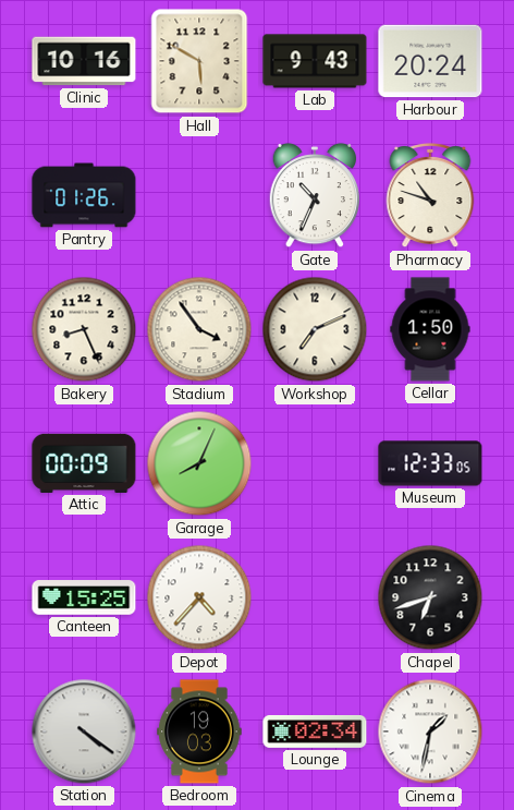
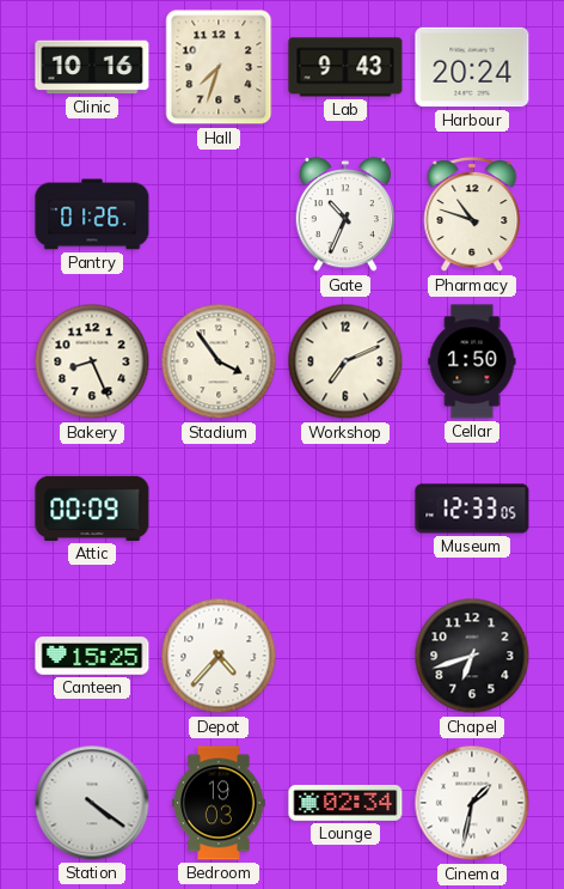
Hall: 5:50 -> 7:33
Garage: 8:04 -> none
